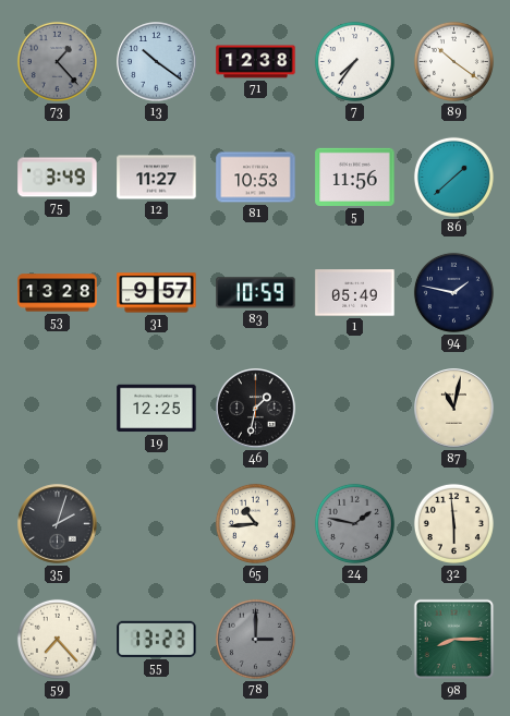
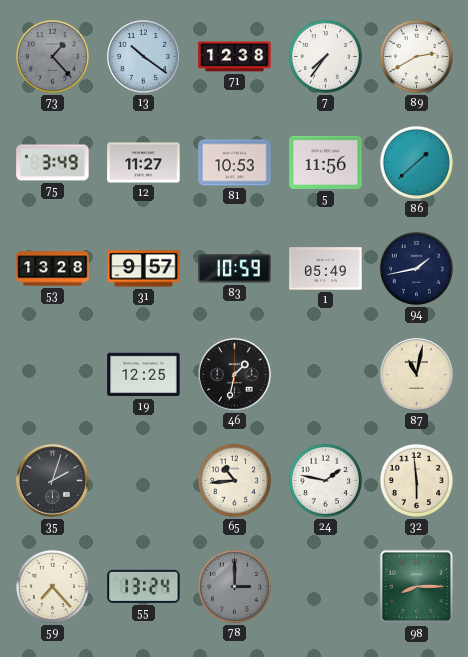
89: 10:21 -> 2:40
94: 1:47 -> 1:43
24 dial: grey -> white
55: 13:23 -> 13:24
